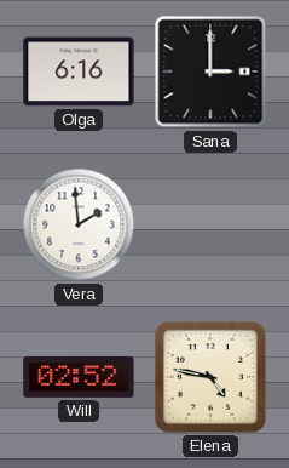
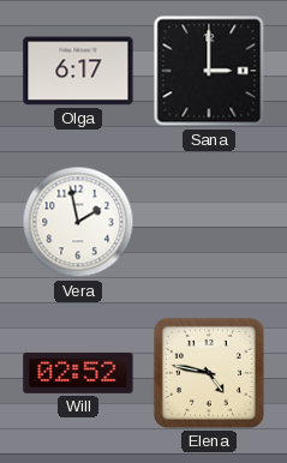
Olga: 6:16 -> 6:17
Vera: 1:59 -> 1:58
